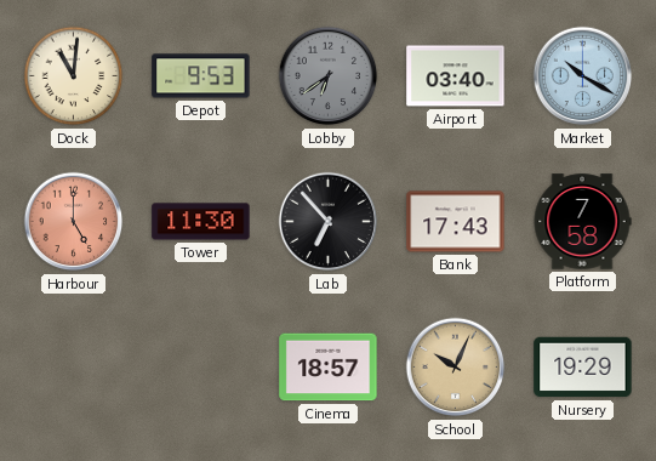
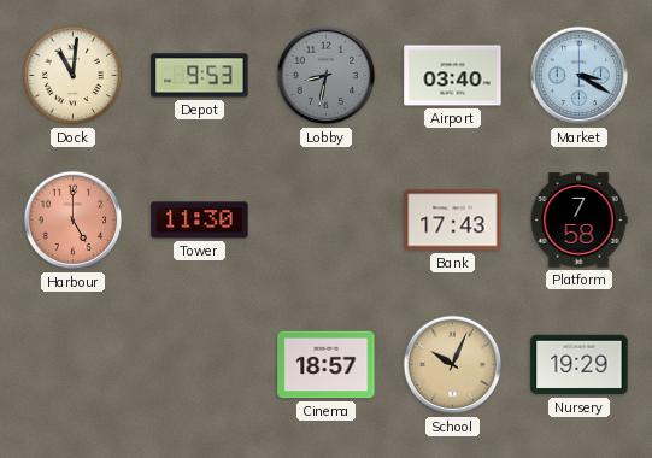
Lobby: 6:39 -> 8:32
Market: 10:20 -> 3:20
Lab: 6:53 -> none
